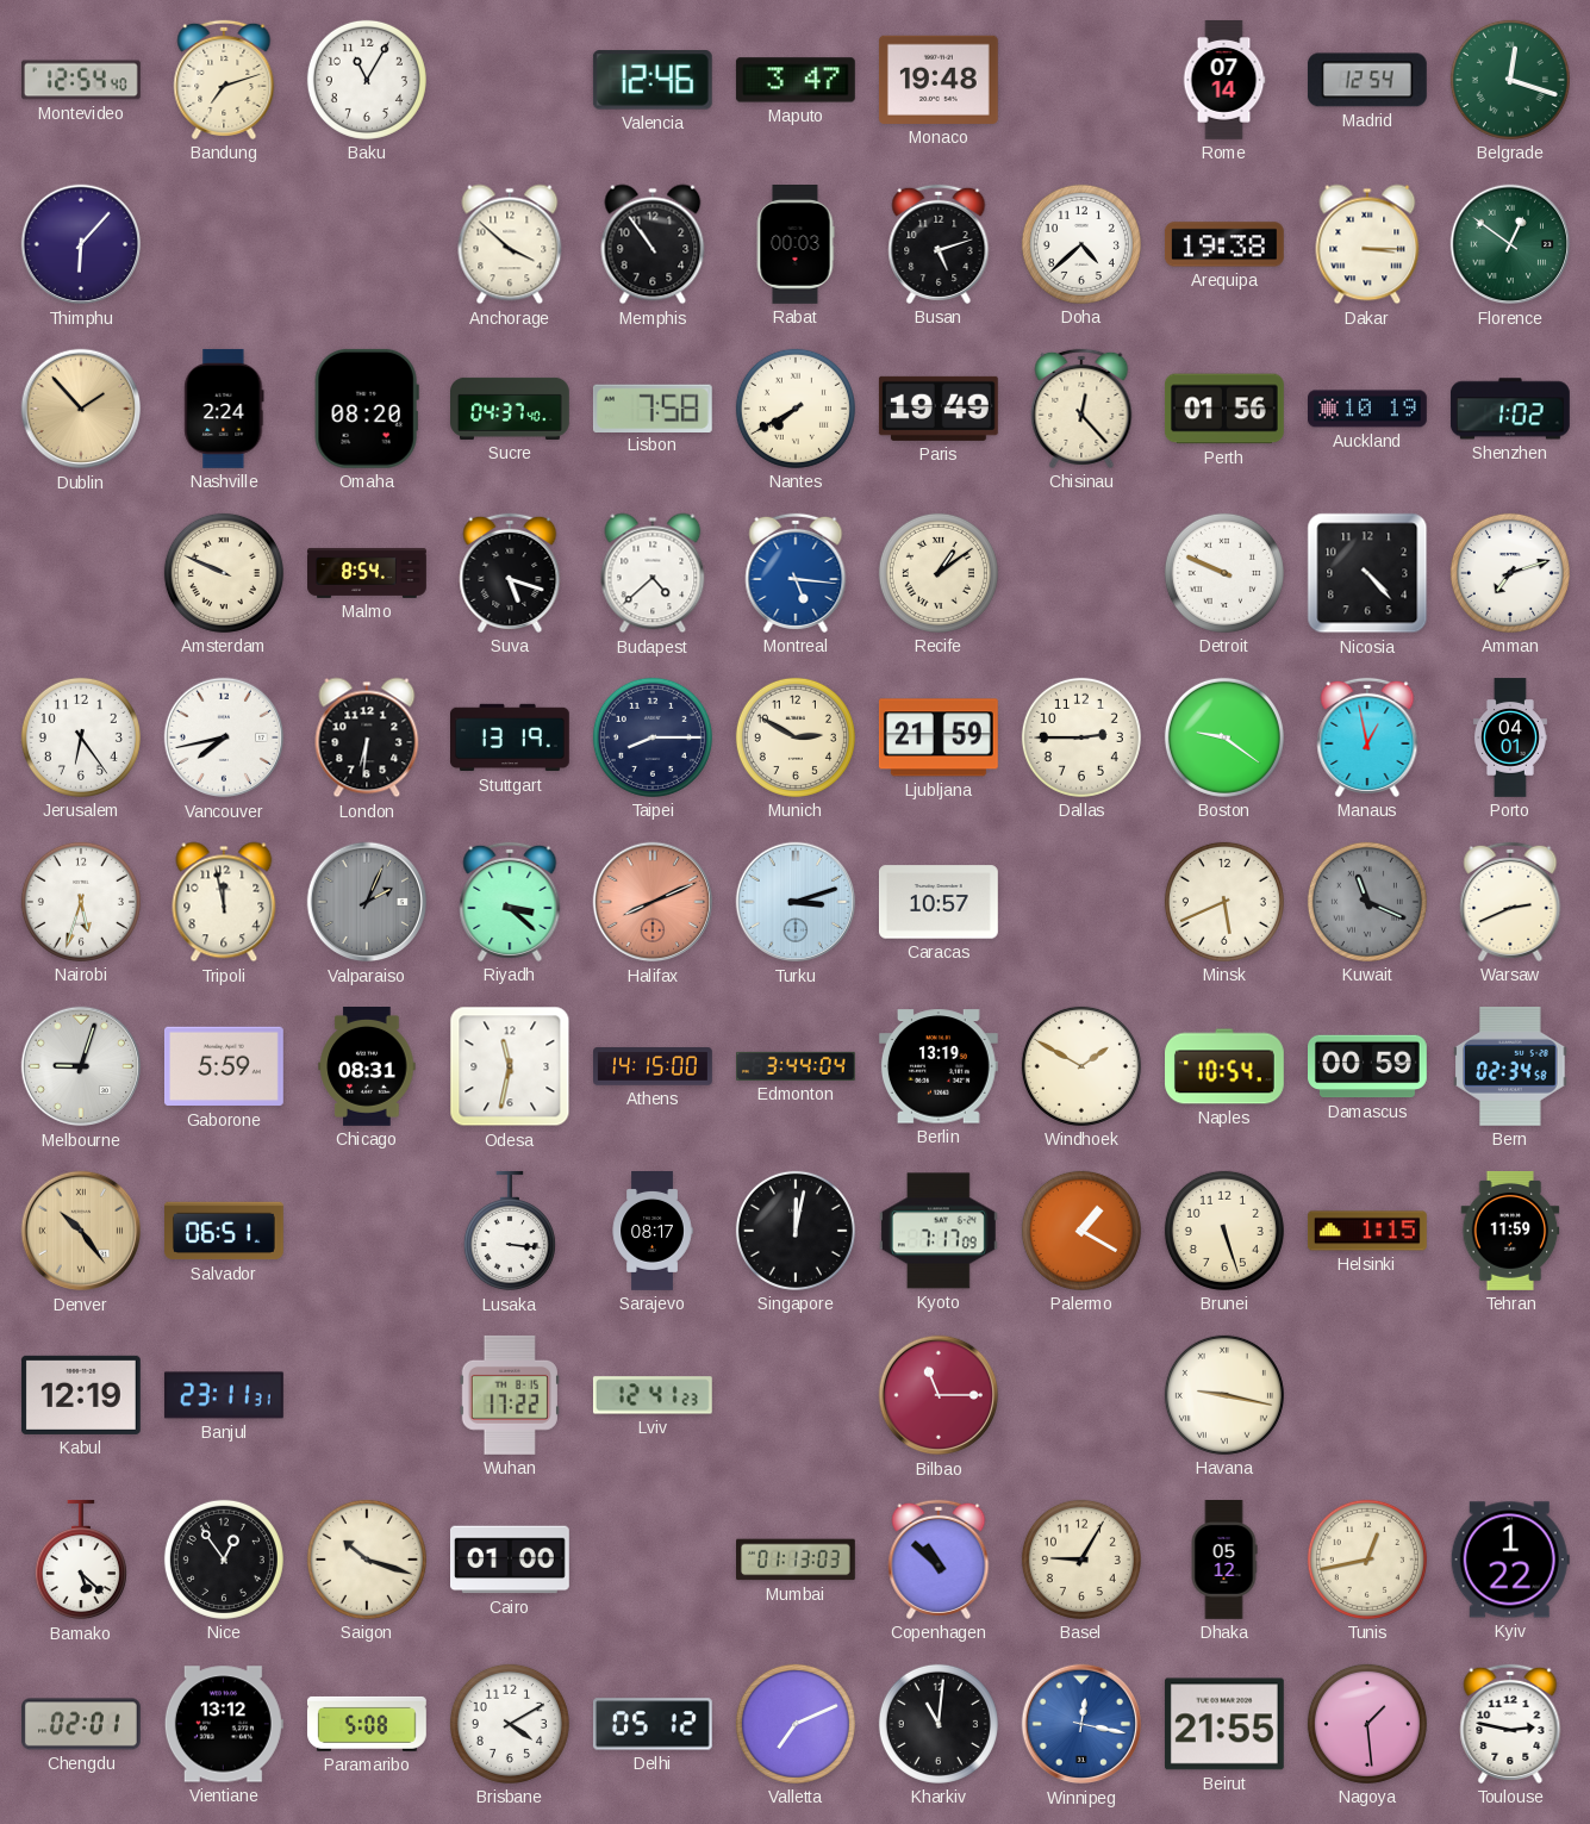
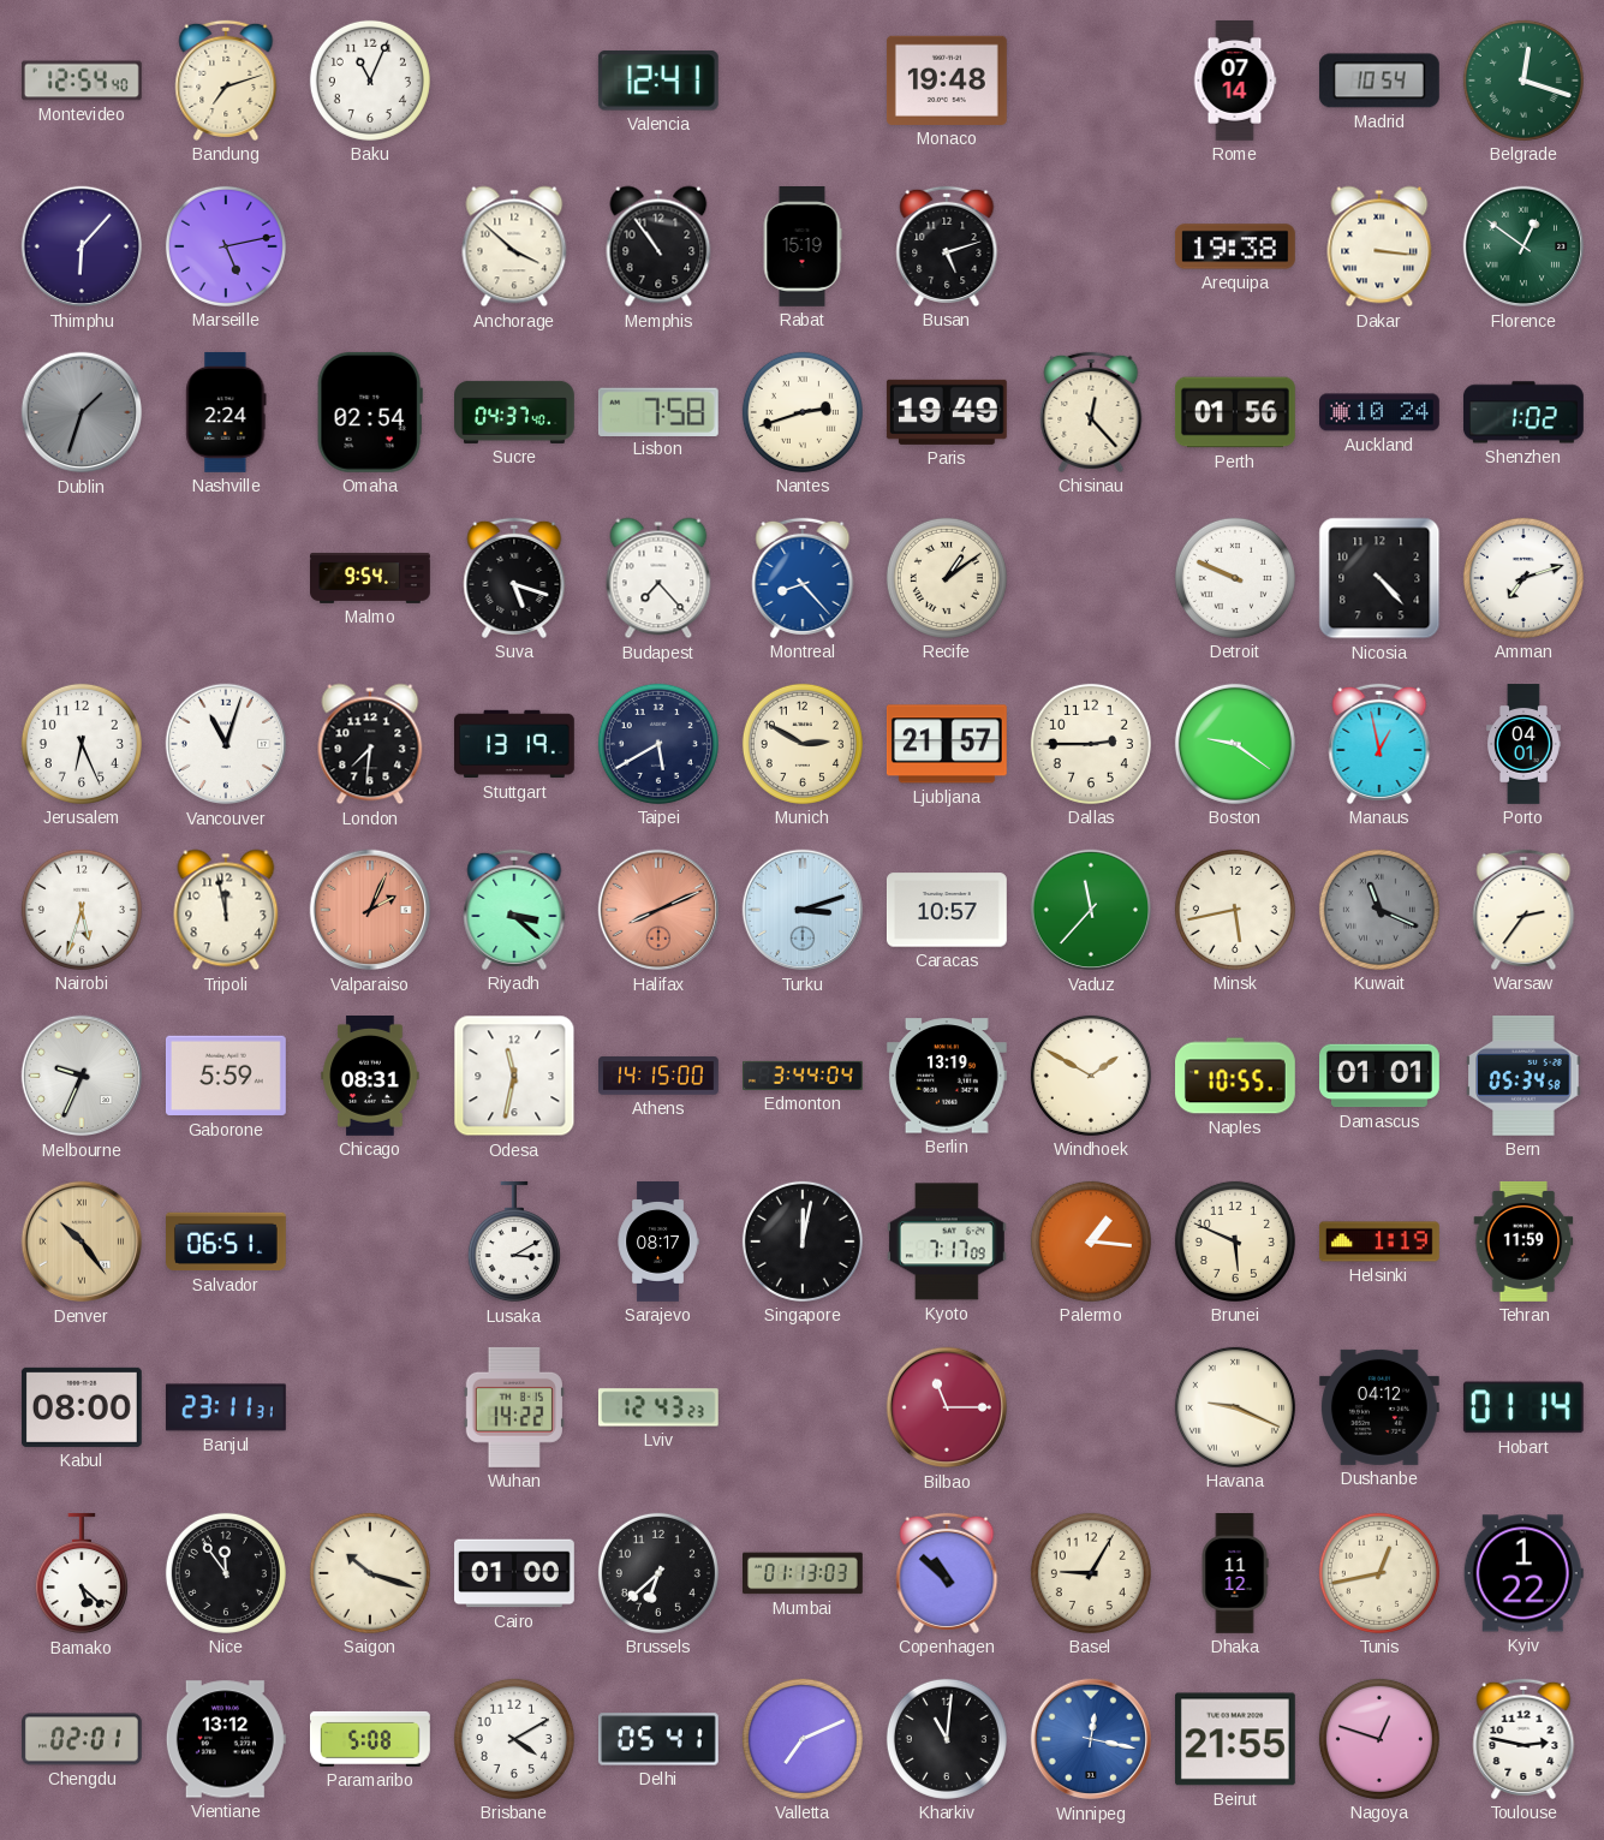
Baku: 11:05 -> 11:04
Valencia: 12:46 -> 12:41
Maputo: 3:47 -> none
Madrid: 12:54 -> 10:54
Marseille: none -> 5:13
Rabat: 00:03 -> 15:19
Doha: 4:38 -> none
Dakar: 3:15 -> 3:16
Dublin: 1:53 -> 1:33
Dublin dial: champagne -> grey
Omaha: 08:20 -> 02:54
Nantes: 7:40 -> 2:42
Auckland: 10:19 -> 10:24
Amsterdam: 9:49 -> none
Malmo: 8:54 -> 9:54
Budapest: 4:38 -> 7:23
Montreal: 5:16 -> 8:23
Jerusalem: 6:24 -> 6:26
Vancouver: 7:43 -> 11:03
London: 6:31 -> 7:31
Taipei: 8:15 -> 5:40
Ljubljana: 21:59 -> 21:57
Valparaiso dial: grey -> salmon
Vaduz: none -> 11:37
Minsk: 5:41 -> 5:43
Warsaw: 2:41 -> 2:36
Melbourne: 9:03 -> 9:34
Naples: 10:54 -> 10:55
Damascus: 00:59 -> 01:01
Bern: 02:34 -> 05:34
Lusaka: 3:16 -> 3:10
Palermo: 1:20 -> 1:16
Brunei: 5:27 -> 5:49
Helsinki: 1:15 -> 1:19
Kabul: 12:19 -> 08:00
Wuhan: 17:22 -> 14:22
Lviv: 12:41 -> 12:43
Havana: 9:17 -> 9:19
Dushanbe: none -> 04:12
Hobart: none -> 01:14
Nice: 12:54 -> 11:54
Brussels: none -> 6:38
Dhaka: 05:12 -> 11:12
Delhi: 05:12 -> 05:41
Nagoya: 1:29 -> 12:48
